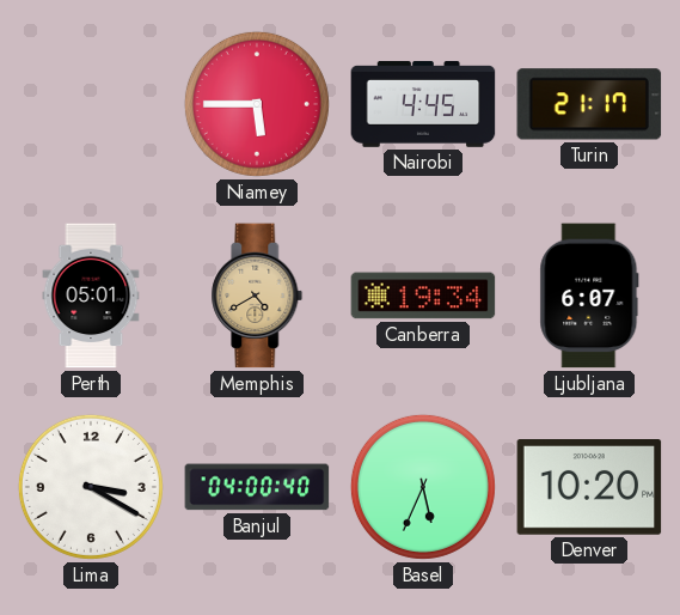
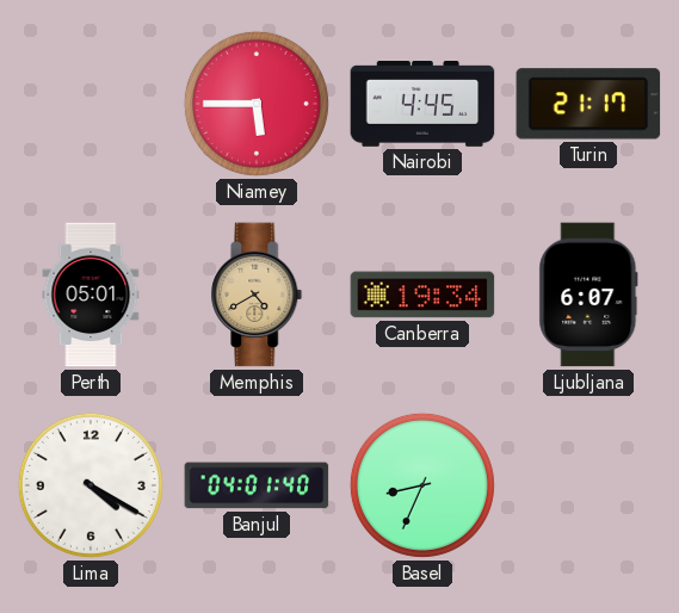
Lima: 3:20 -> 4:20
Banjul: 04:00 -> 04:01
Basel: 5:34 -> 8:34
Denver: 10:20 -> none
